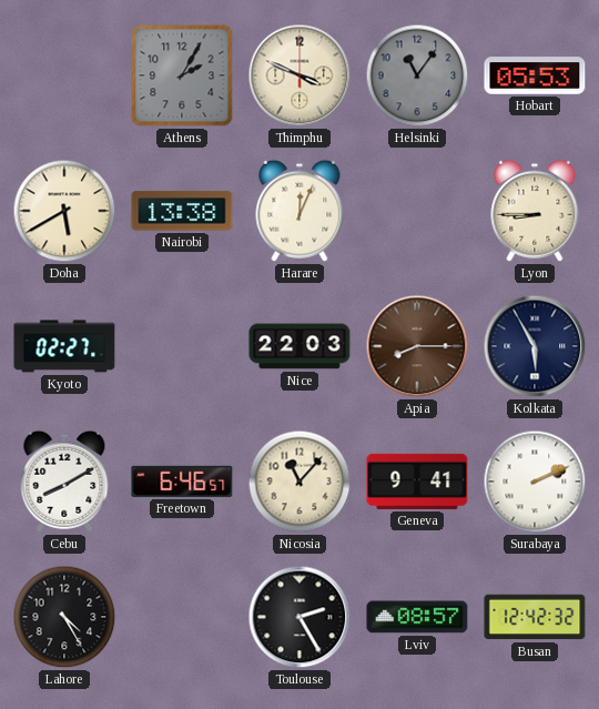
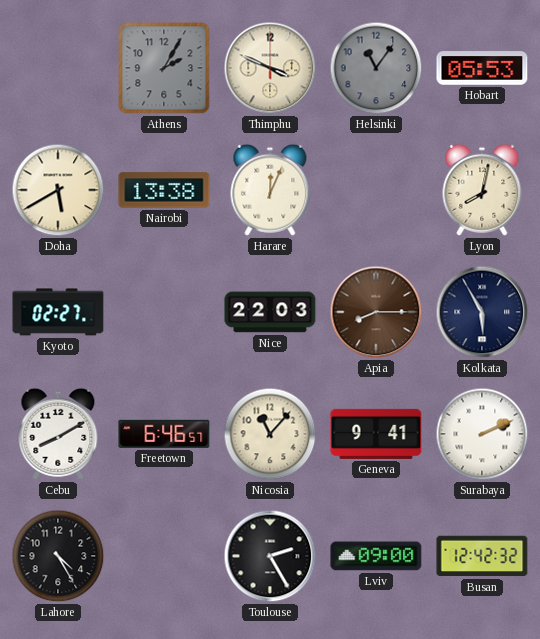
Lyon: 8:45 -> 8:02
Lviv: 08:57 -> 09:00
